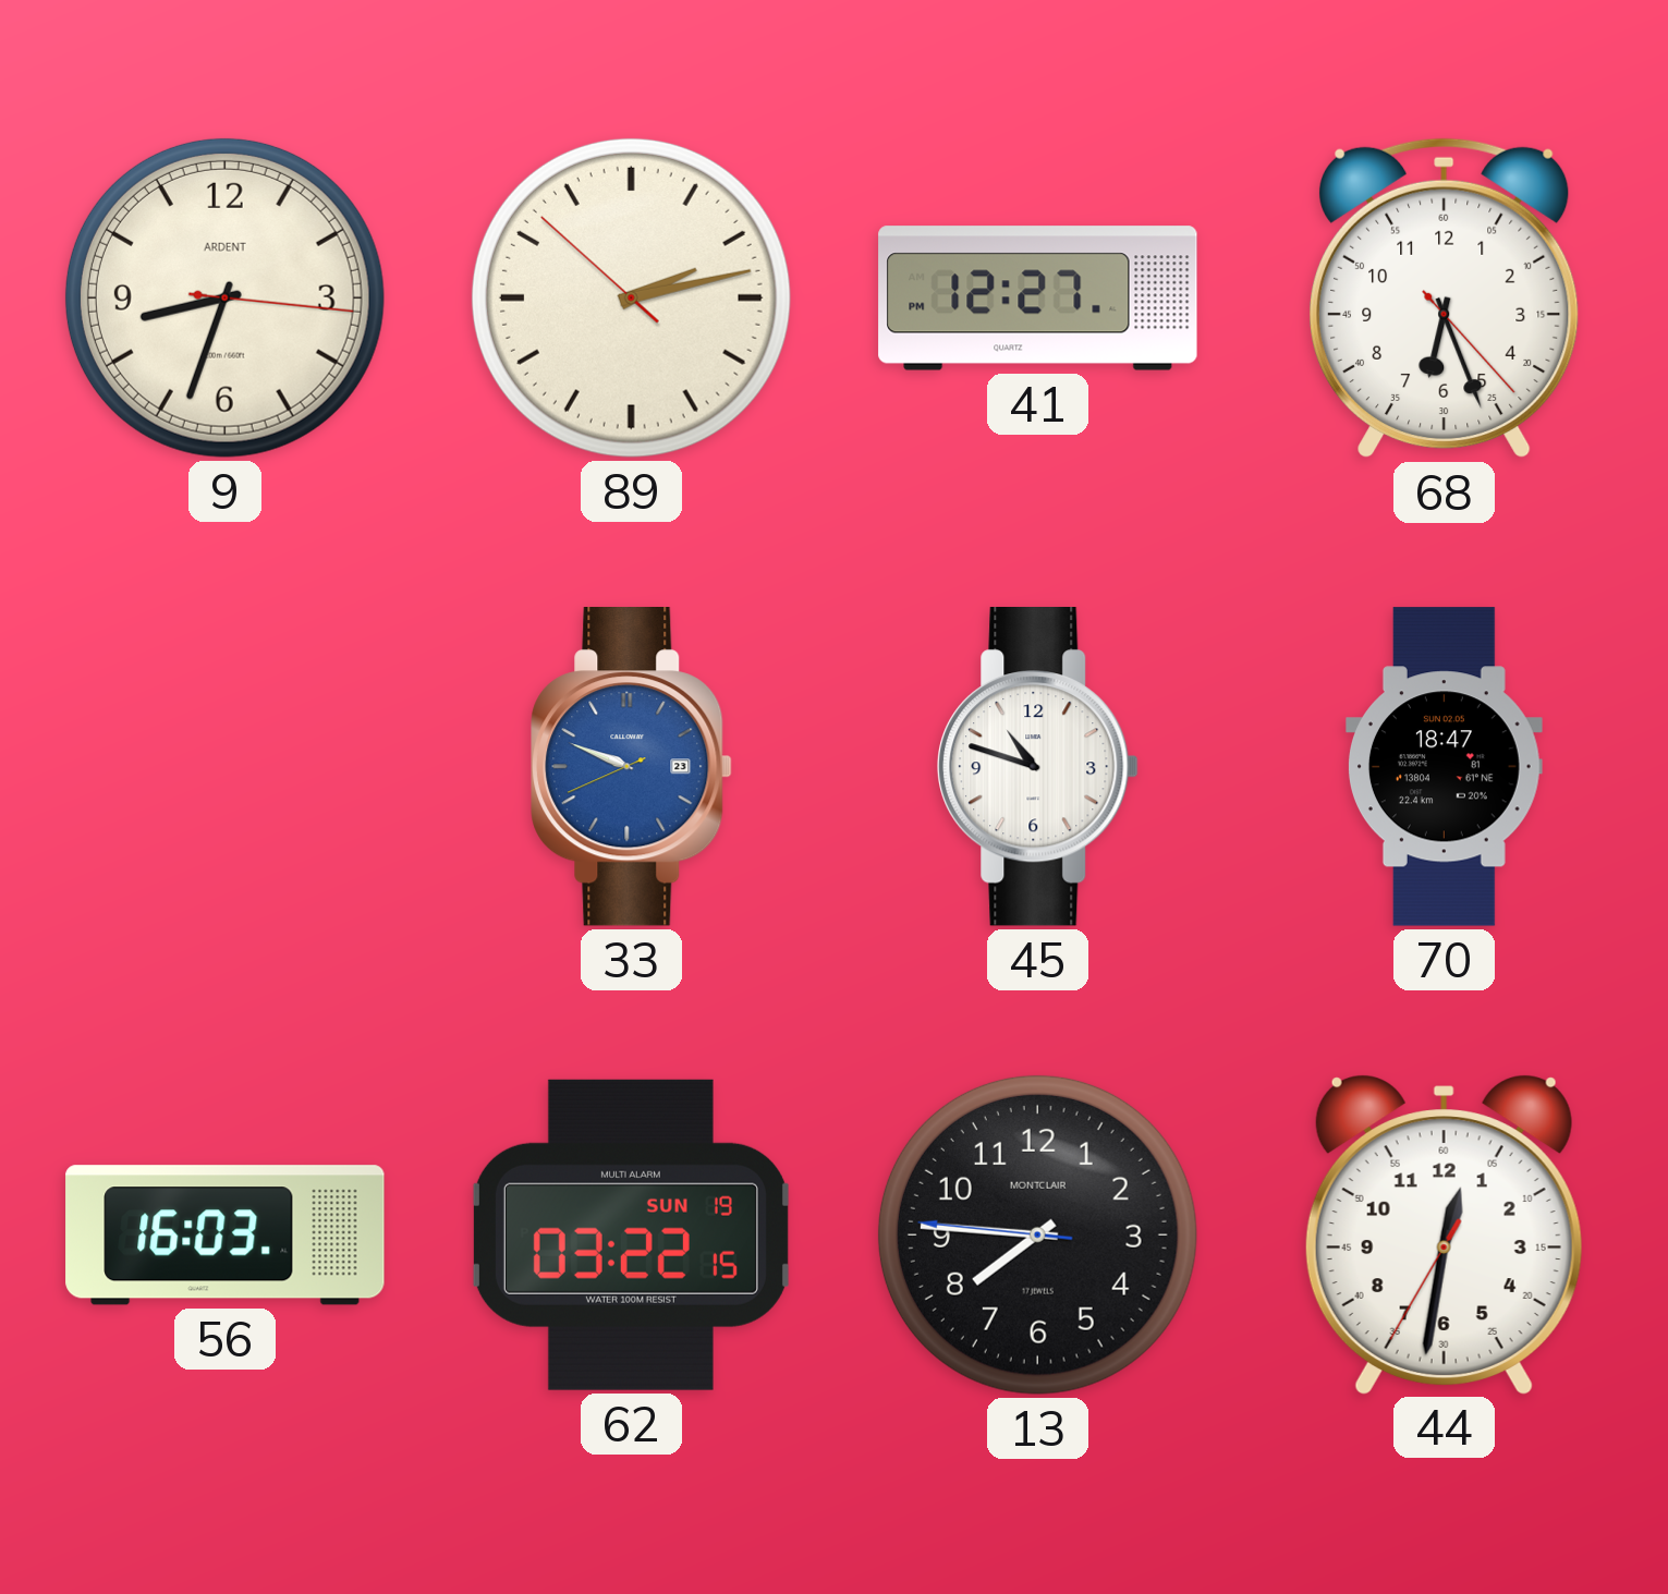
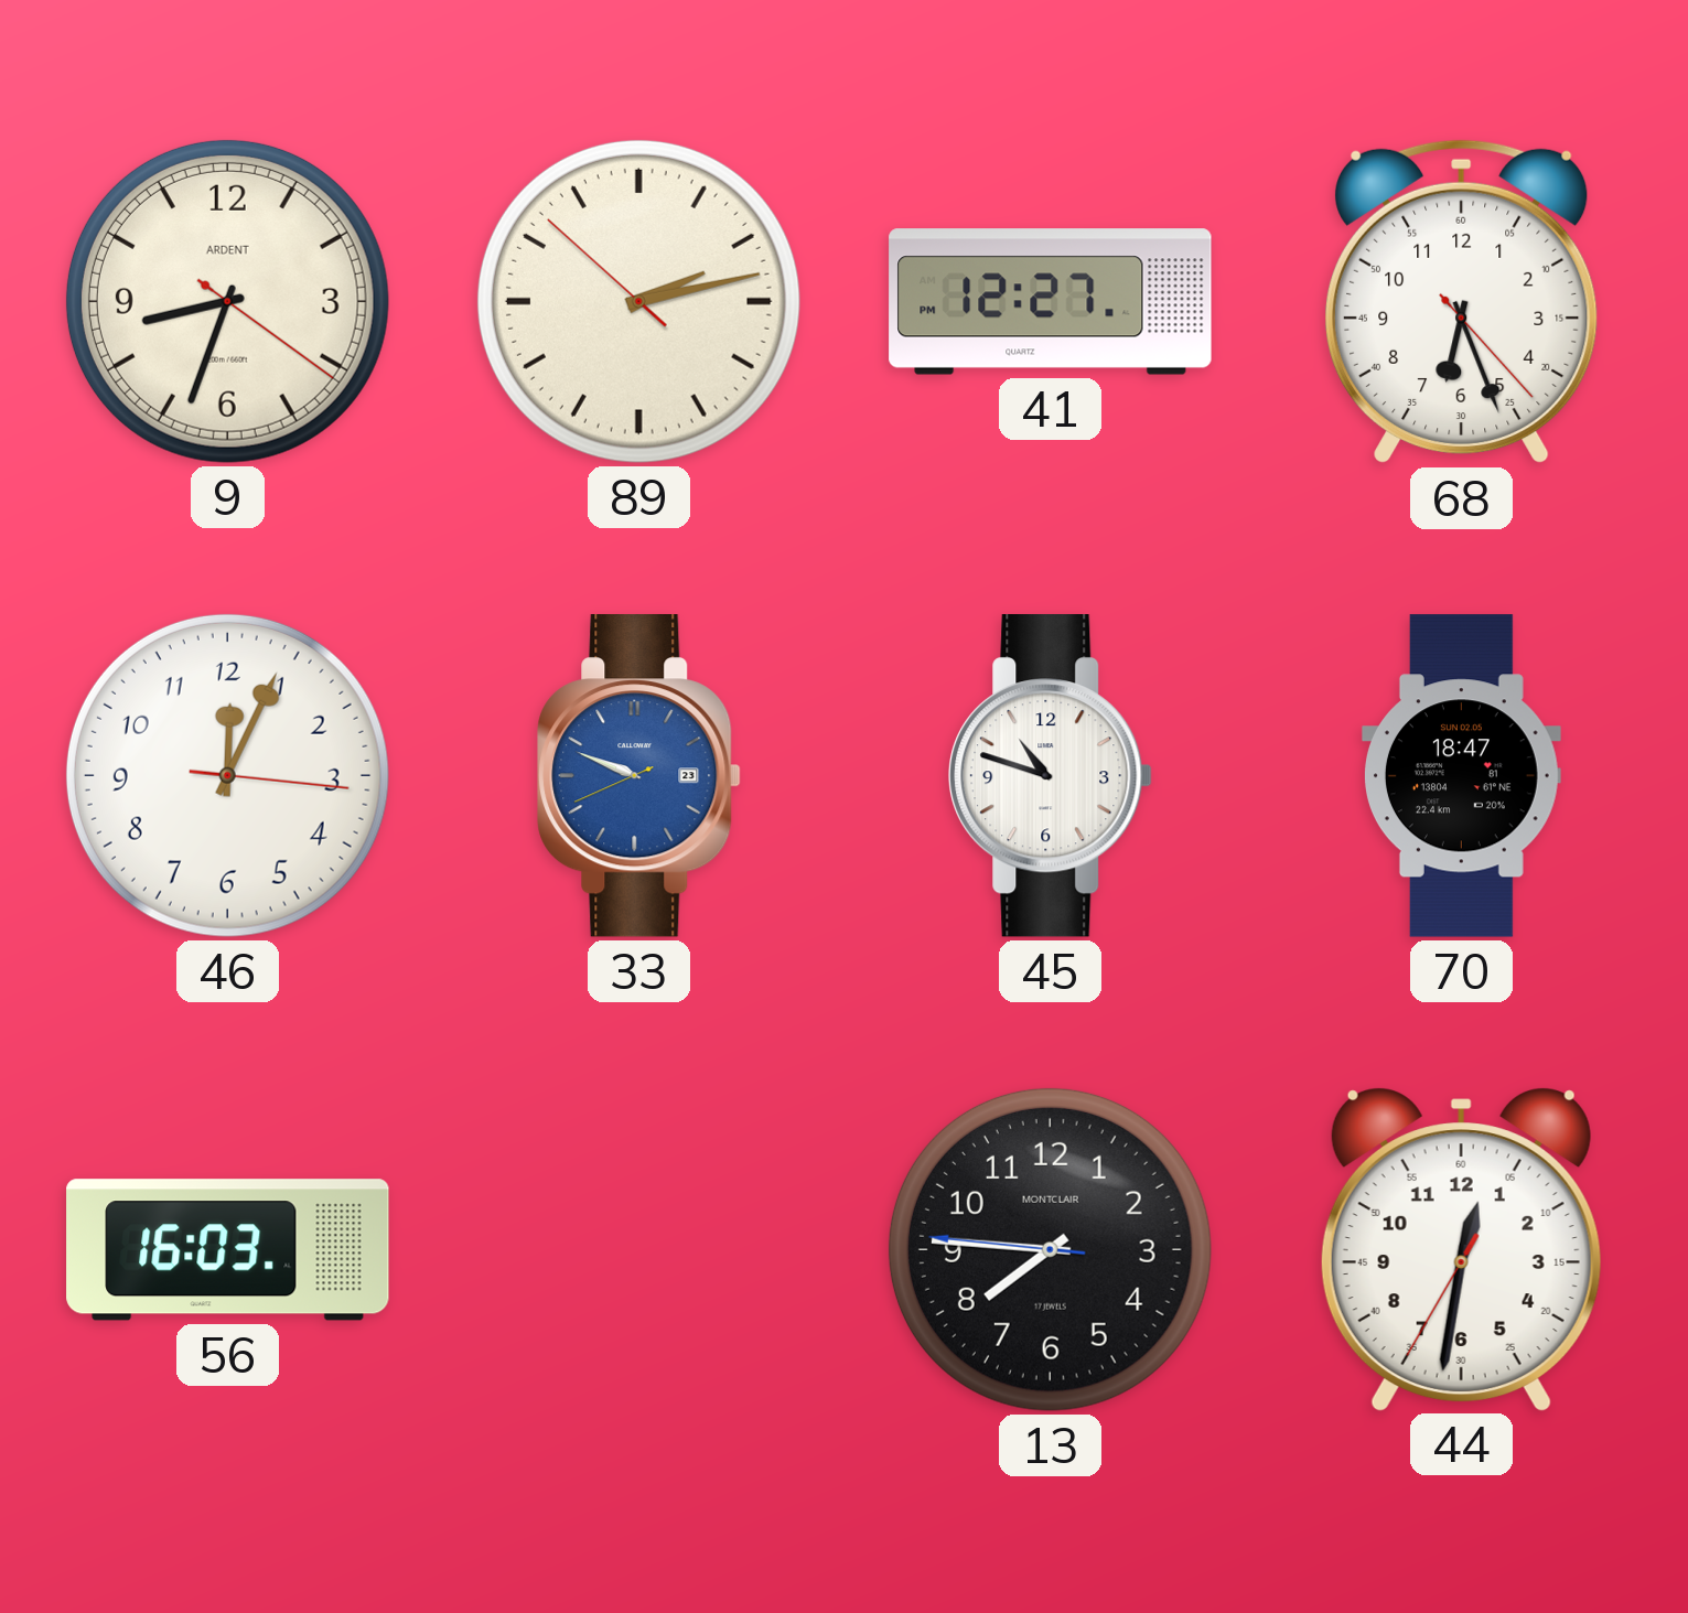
9: 8:33:16 -> 8:33:21
46: none -> 12:04
62: 03:22 -> none
